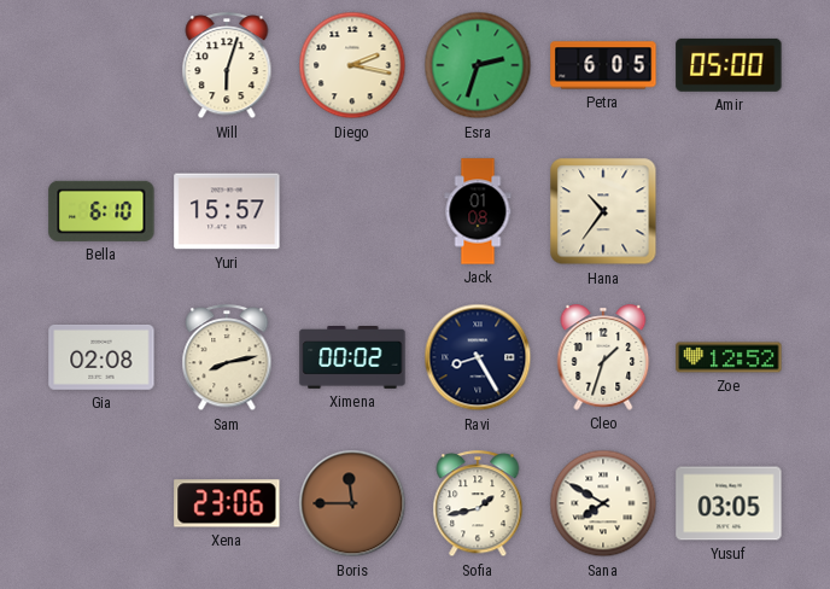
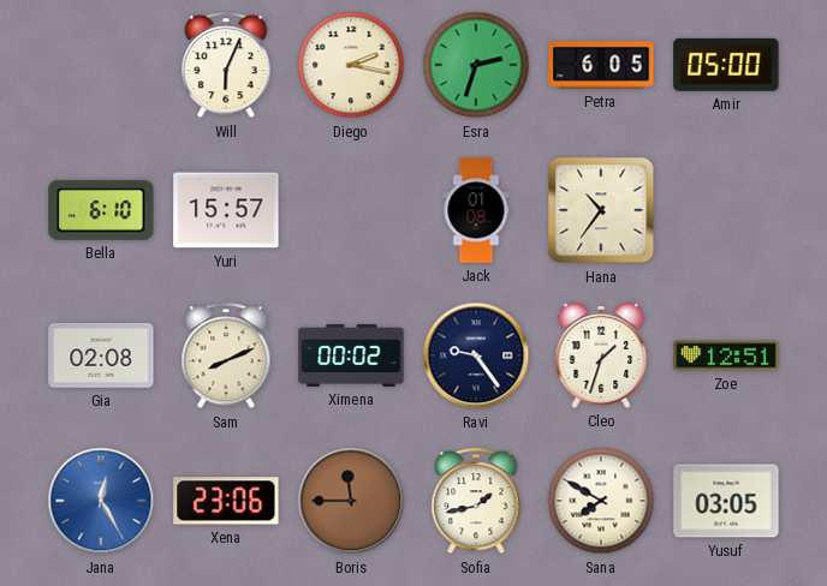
Will: 6:03 -> 6:04
Sam: 8:13 -> 8:11
Ravi: 8:25 -> 9:24
Zoe: 12:52 -> 12:51
Jana: none -> 12:25
